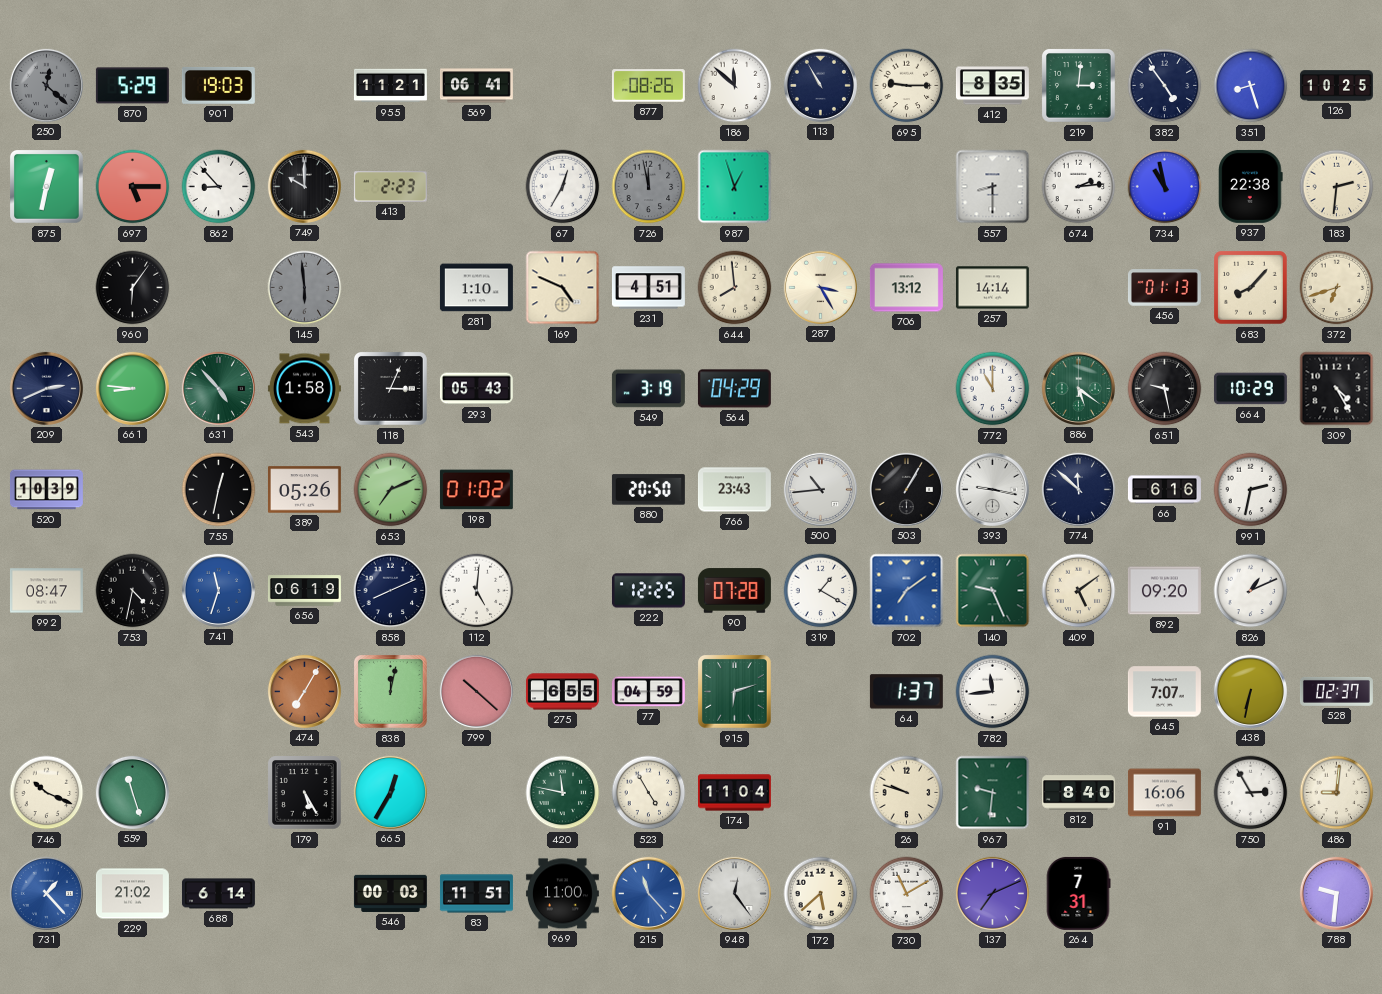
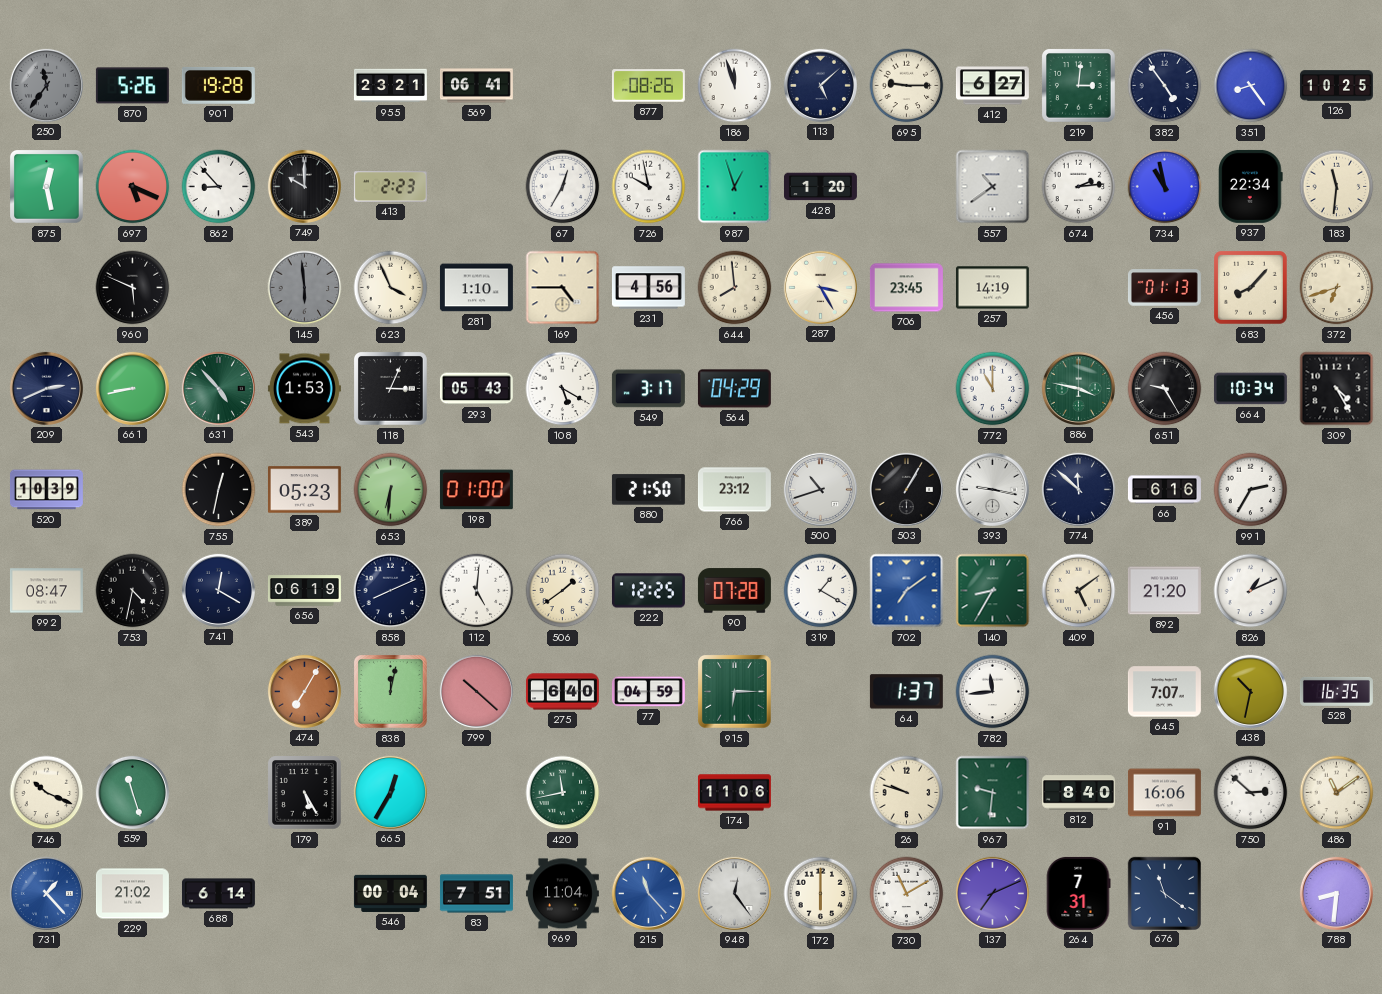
250: 12:22 -> 11:36
870: 5:29 -> 5:26
901: 19:03 -> 19:28
955: 11:21 -> 23:21
186: 11:52 -> 11:57
113: 10:55 -> 5:08
412: 8:35 -> 6:27
351: 8:27 -> 8:24
875: 12:32 -> 12:28
697: 5:15 -> 5:19
726: 11:58 -> 9:58
726 dial: grey -> white
428: none -> 1:20
557: 8:30 -> 10:39
937: 22:38 -> 22:34
183: 2:31 -> 11:31
960: 6:06 -> 5:49
623: none -> 3:56
169: 4:49 -> 4:45
231: 4:51 -> 4:56
706: 13:12 -> 23:45
257: 14:14 -> 14:19
661: 8:46 -> 8:43
543: 1:58 -> 1:53
108: none -> 5:20
549: 3:19 -> 3:17
886: 5:21 -> 3:47
651: 9:28 -> 9:25
664: 10:29 -> 10:34
389: 05:26 -> 05:23
653: 7:11 -> 6:31
198: 01:02 -> 01:00
880: 20:50 -> 21:50
766: 23:43 -> 23:12
500: 10:44 -> 10:42
991: 2:32 -> 2:35
741: 11:33 -> 12:20
741 dial: blue -> navy
506: none -> 1:39
140: 9:26 -> 8:35
892: 09:20 -> 21:20
275: 6:55 -> 6:40
915: 6:12 -> 6:15
438: 6:32 -> 10:32
528: 02:37 -> 16:35
420: 11:47 -> 11:43
523: 4:55 -> none
174: 11:04 -> 11:06
750: 2:55 -> 2:52
486: 9:01 -> 11:09
546: 00:03 -> 00:04
83: 11:51 -> 7:51
969: 11:00 -> 11:04
172: 5:38 -> 6:00
676: none -> 11:21
788: 9:31 -> 8:31
